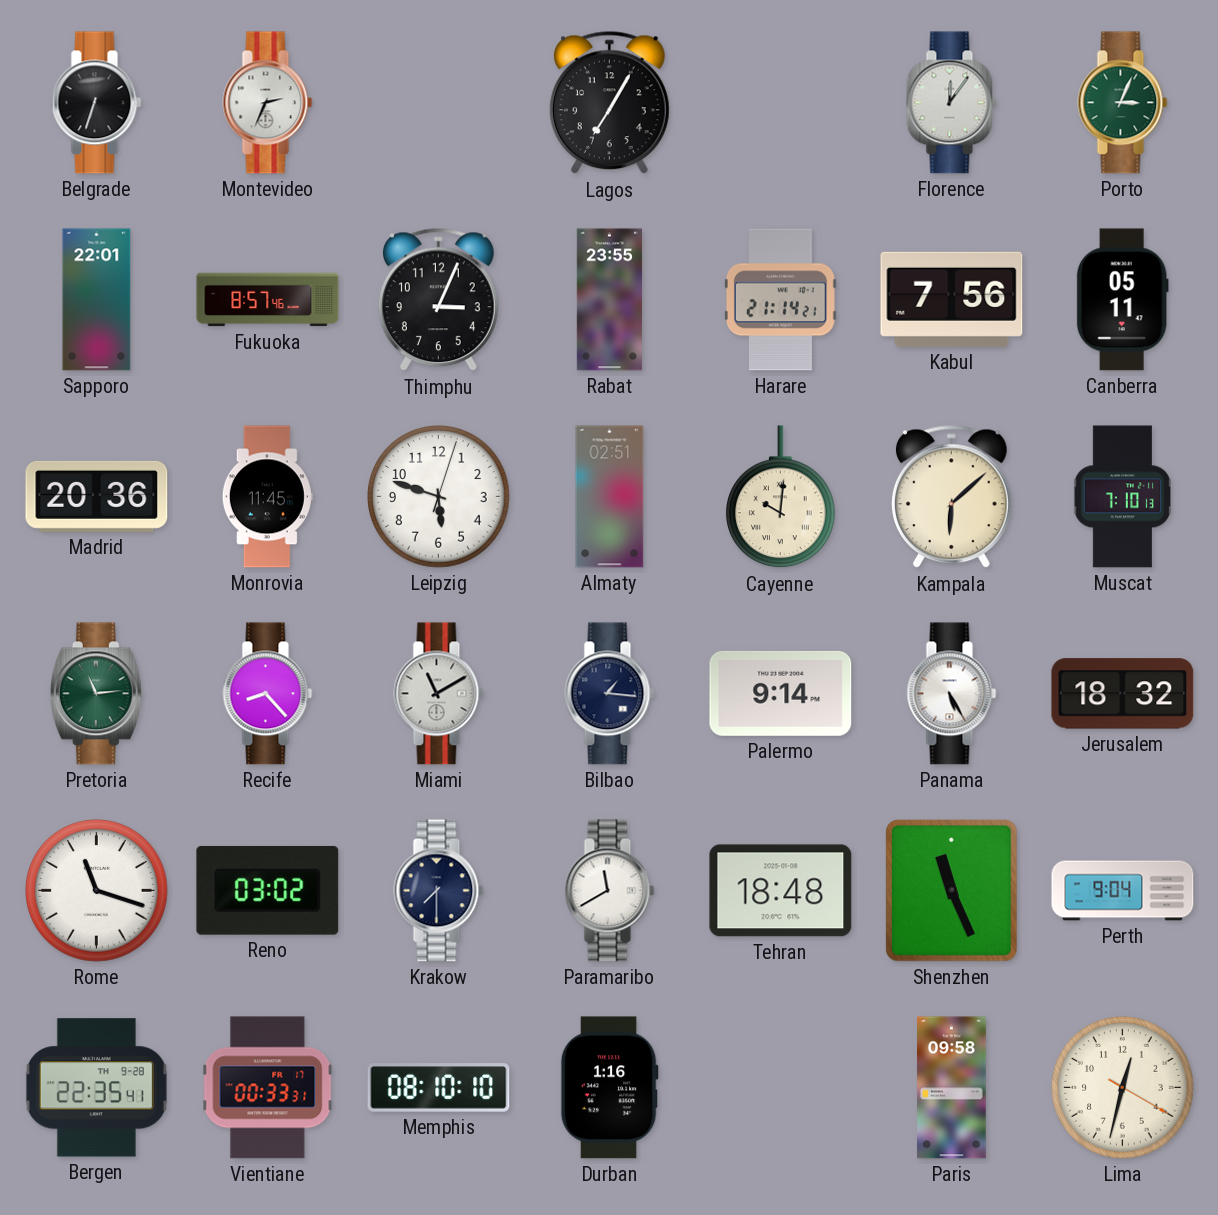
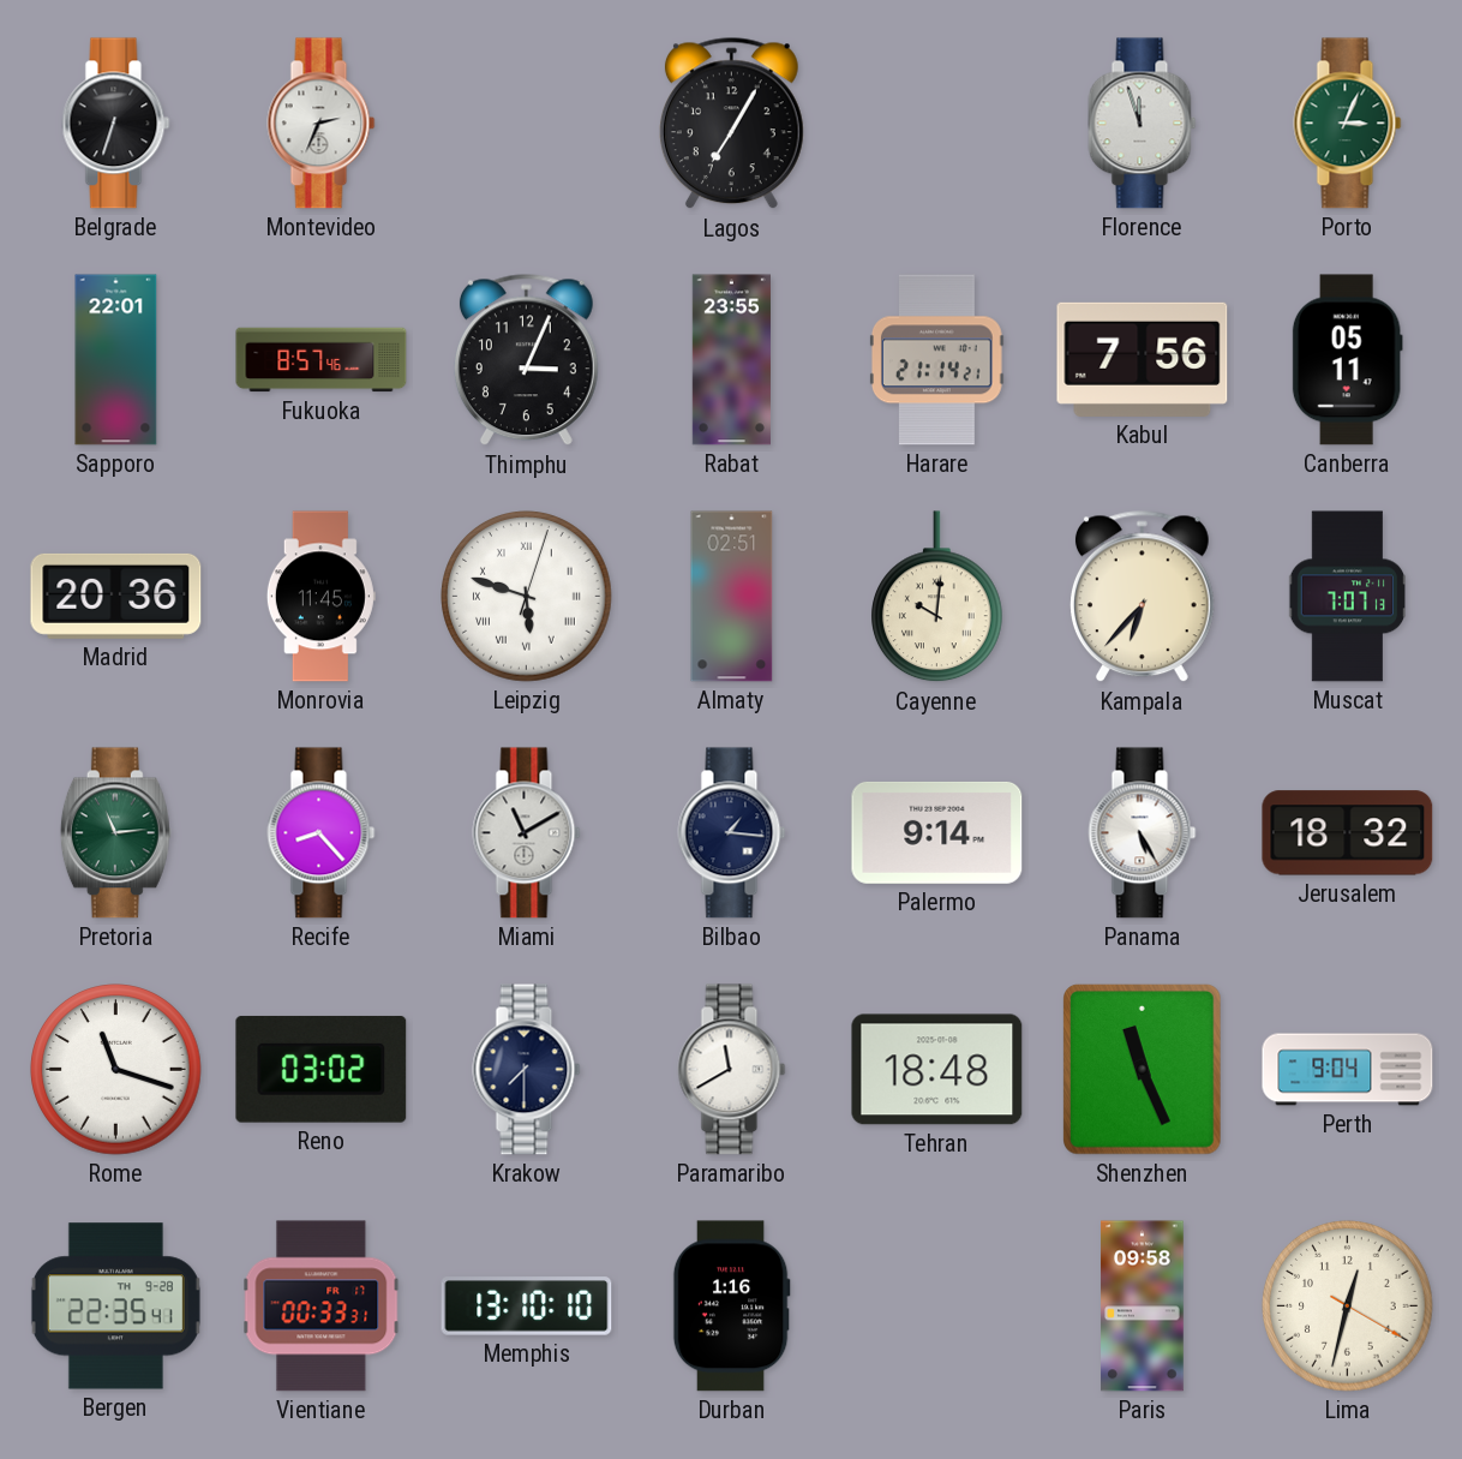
Florence: 12:06 -> 11:57
Leipzig numerals: Arabic -> Roman
Kampala: 6:08 -> 6:37
Muscat: 7:10 -> 7:07
Memphis: 08:10 -> 13:10
